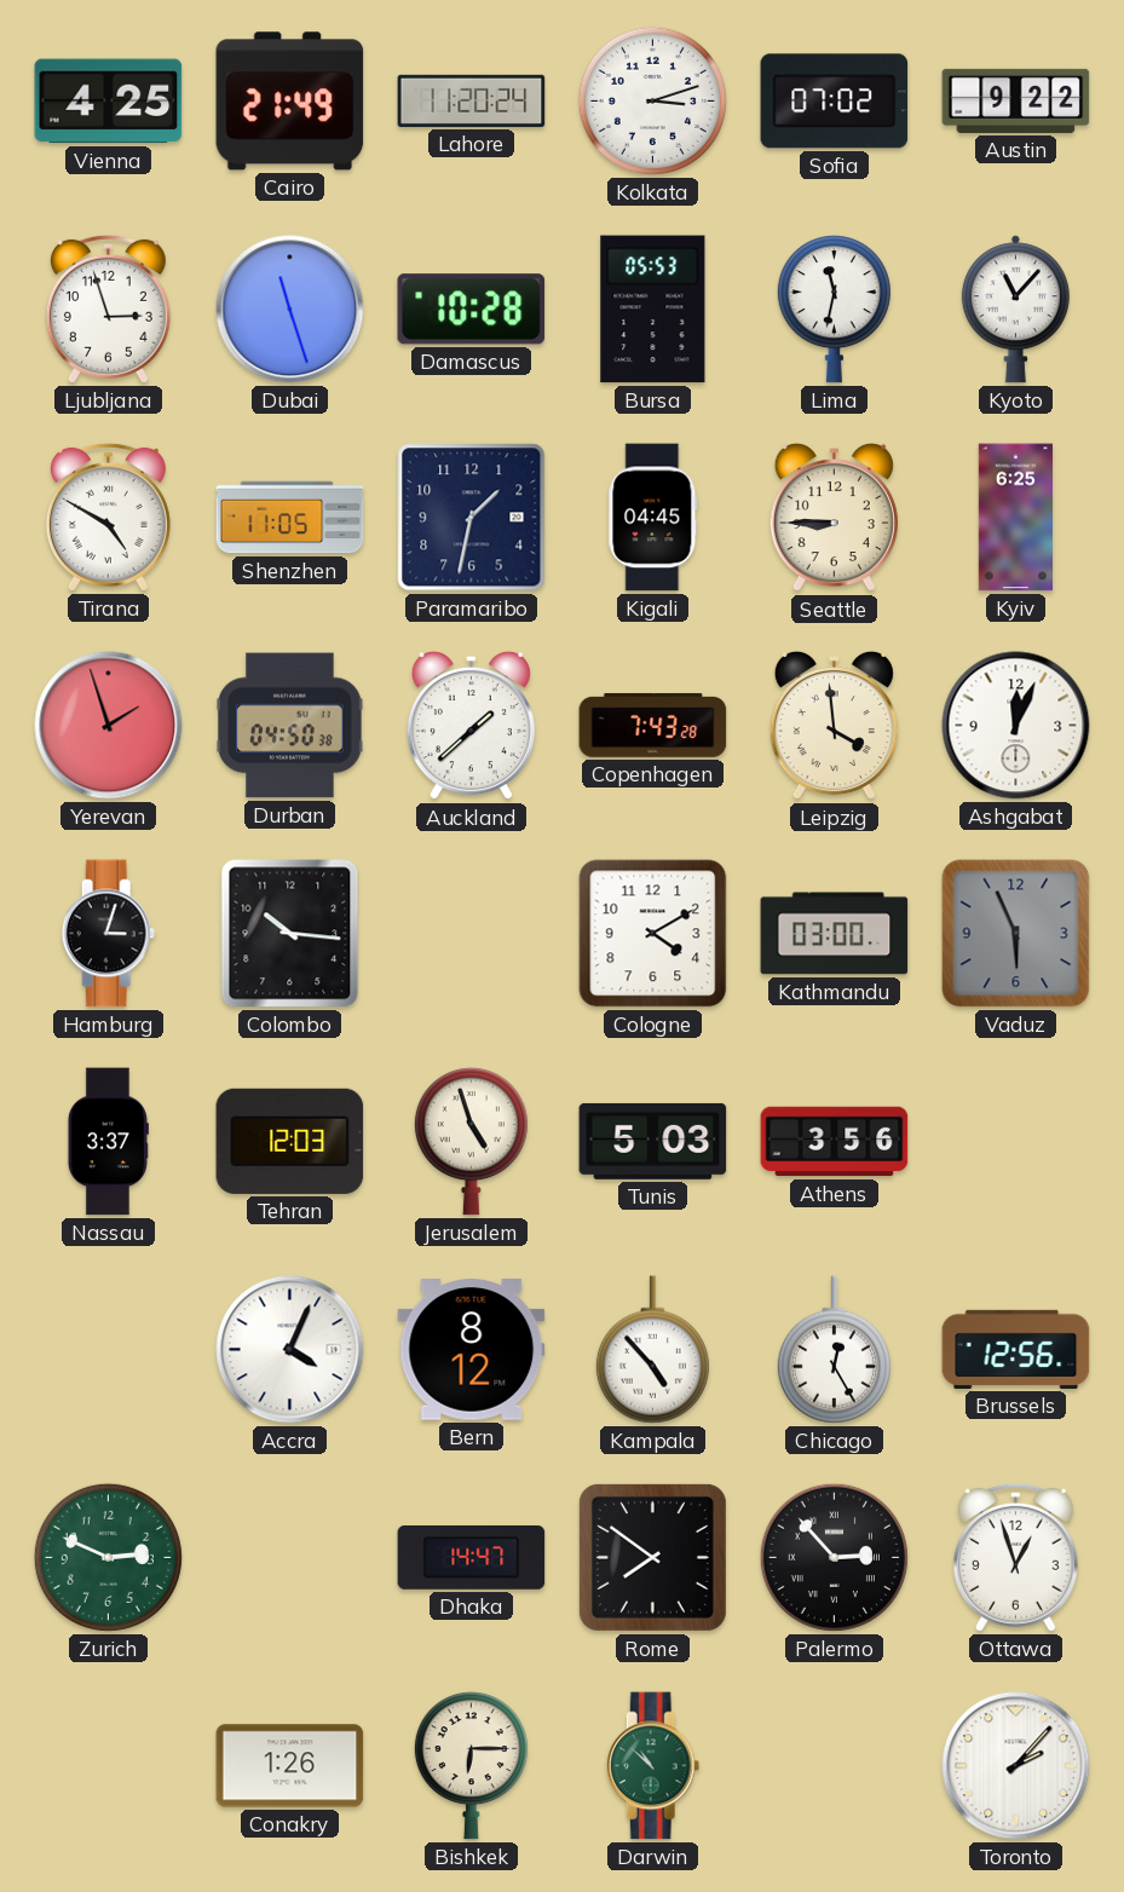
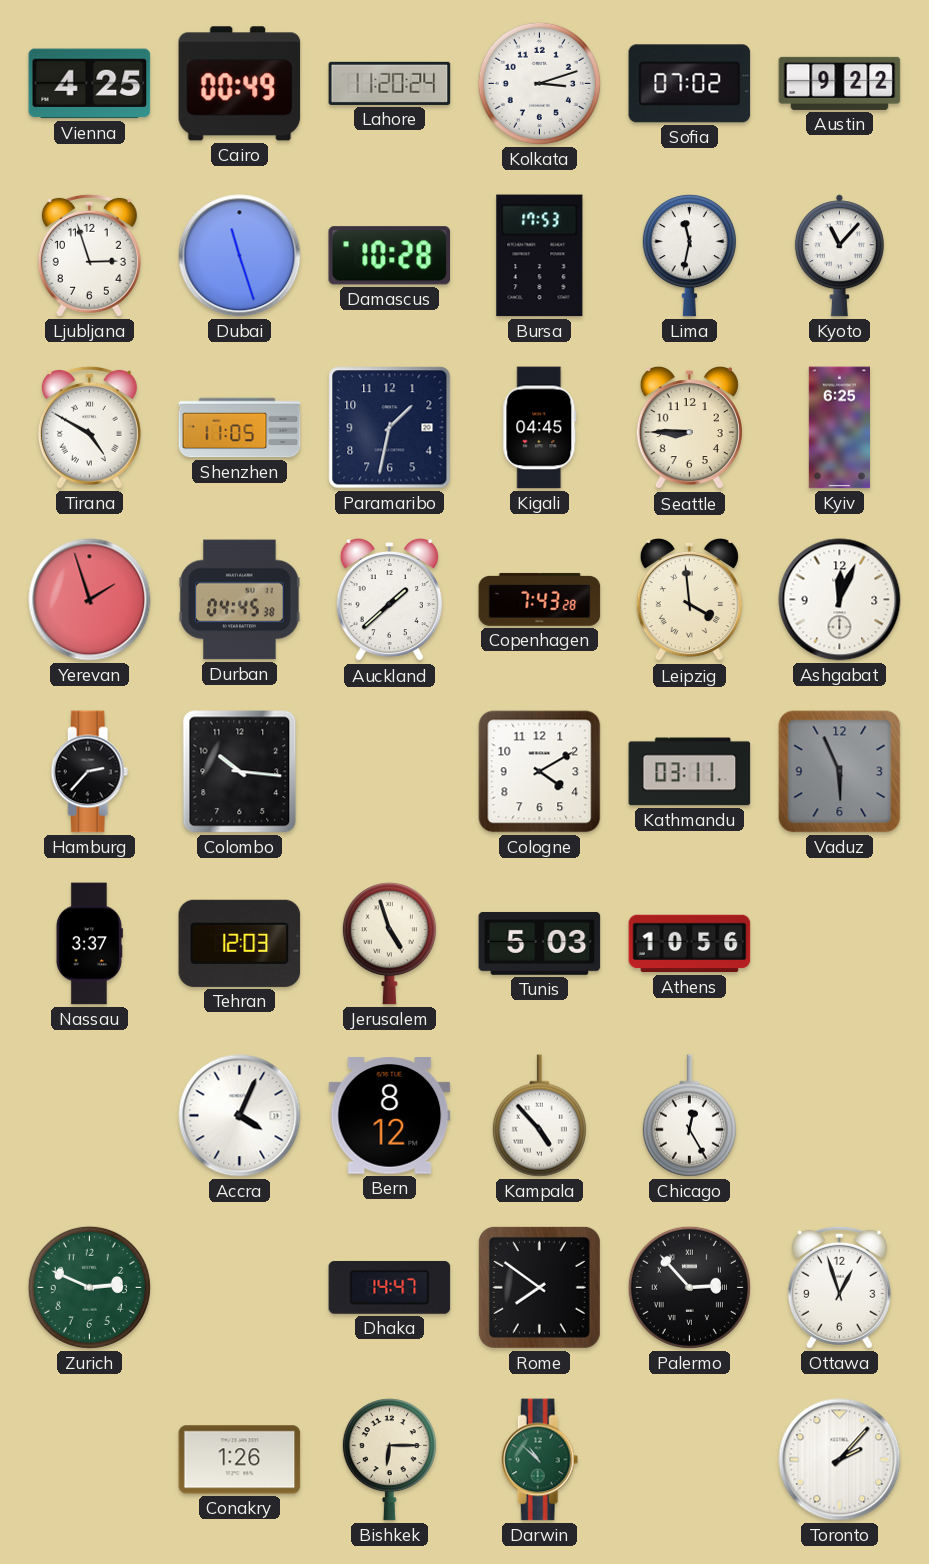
Cairo: 21:49 -> 00:49
Bursa: 05:53 -> 17:53
Durban: 04:50 -> 04:45
Hamburg: 3:03 -> 2:37
Kathmandu: 03:00 -> 03:11
Athens: 3:56 -> 10:56
Brussels: 12:56 -> none
